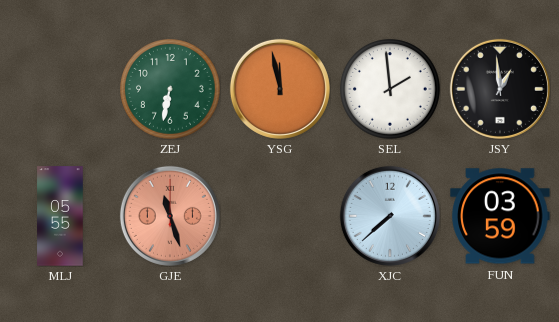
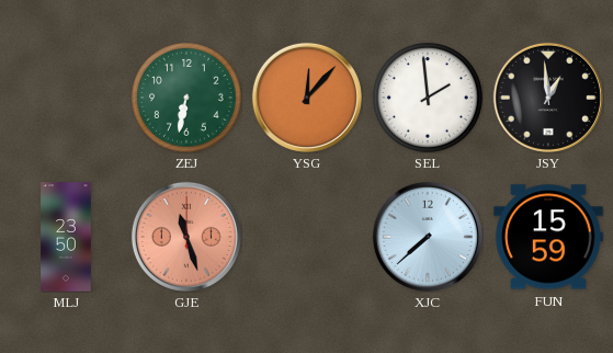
YSG: 11:58 -> 12:07
MLJ: 05:55 -> 23:50
FUN: 03:59 -> 15:59
